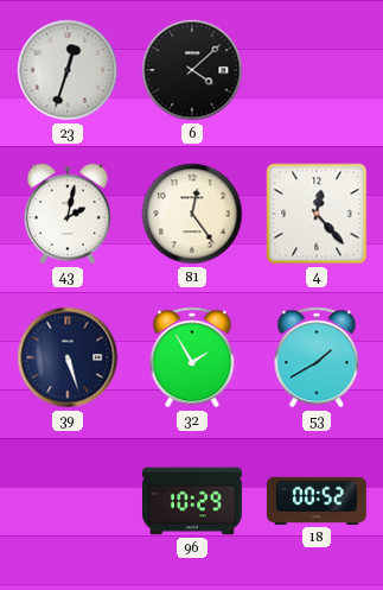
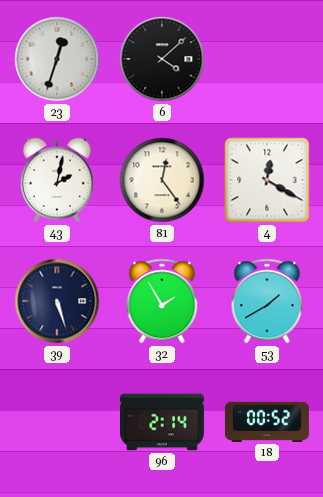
4: 12:23 -> 12:20
96: 10:29 -> 2:14
